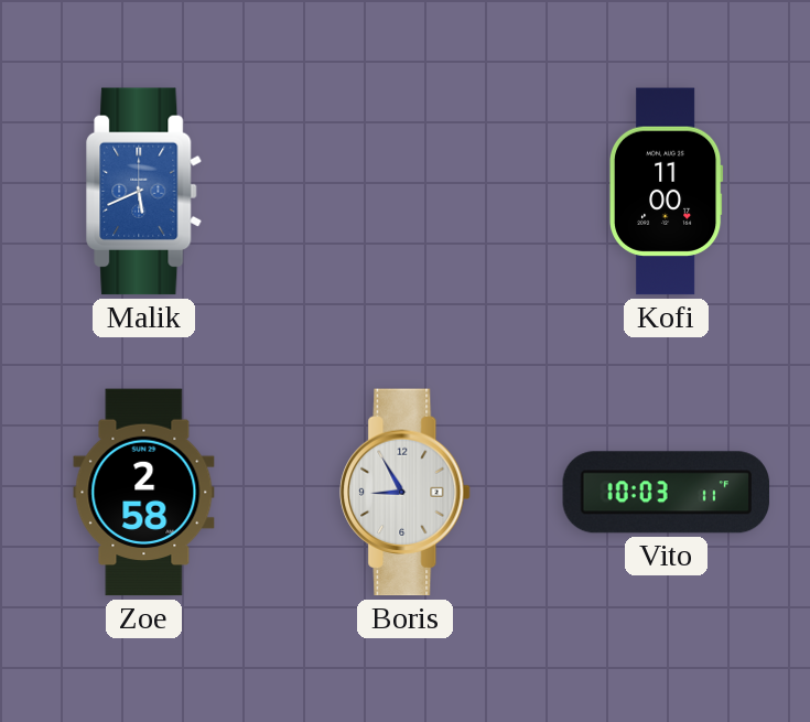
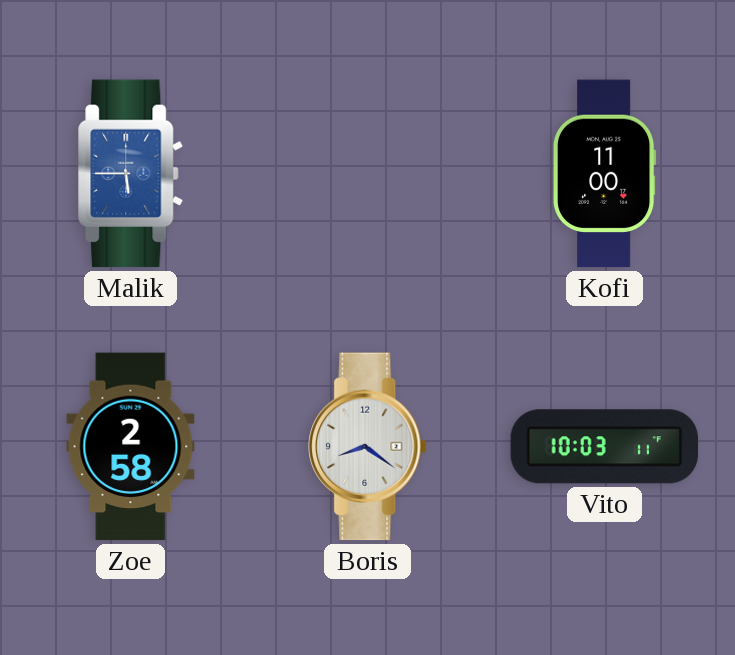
Malik: 5:41 -> 5:45
Boris: 8:55 -> 8:21
